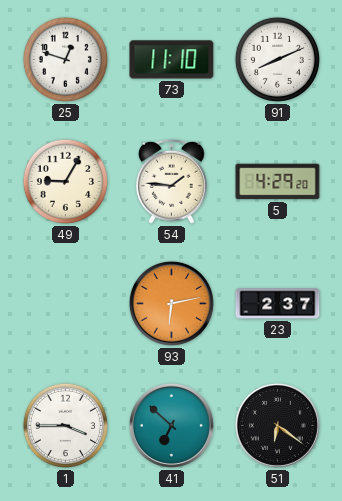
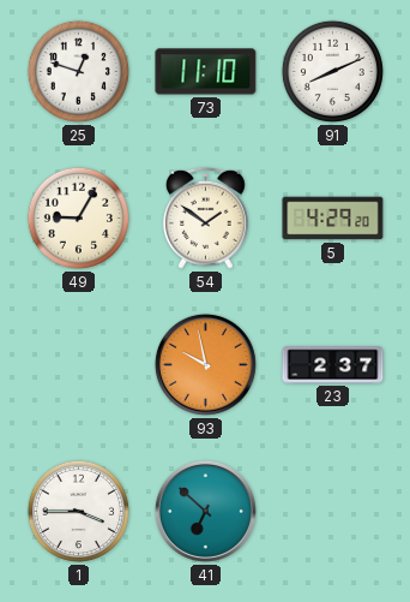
54: 1:46 -> 1:51
93: 6:13 -> 9:58
51: 6:21 -> none
